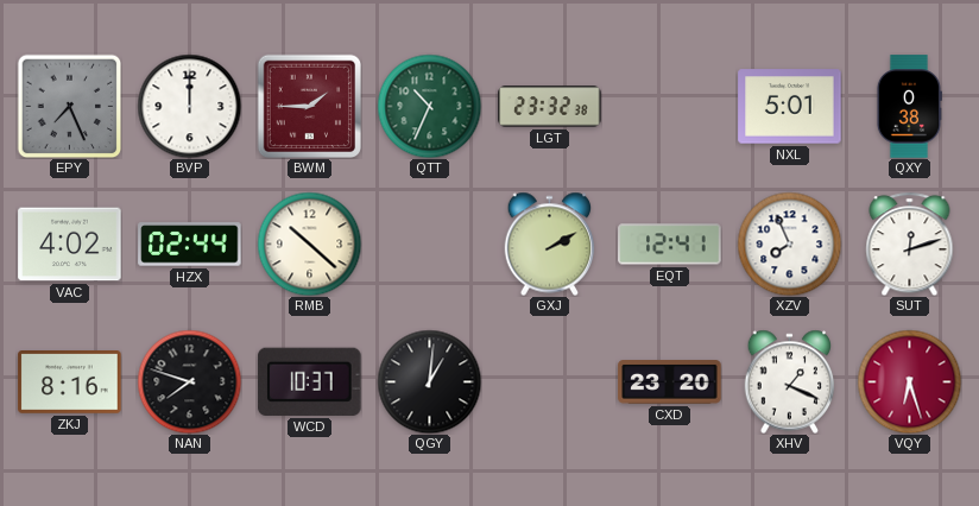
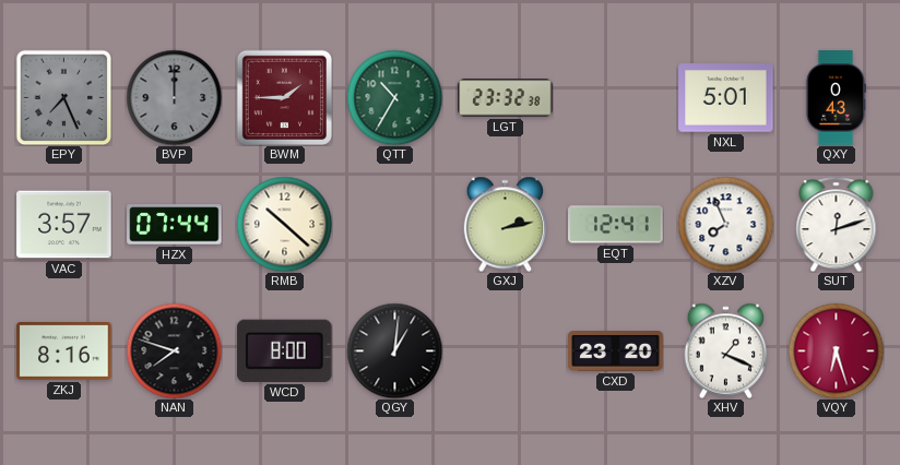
BVP dial: white -> grey
QTT: 10:34 -> 10:35
QXY: 0:38 -> 0:43
VAC: 4:02 -> 3:57
HZX: 02:44 -> 07:44
GXJ: 2:10 -> 2:13
WCD: 10:37 -> 8:00
